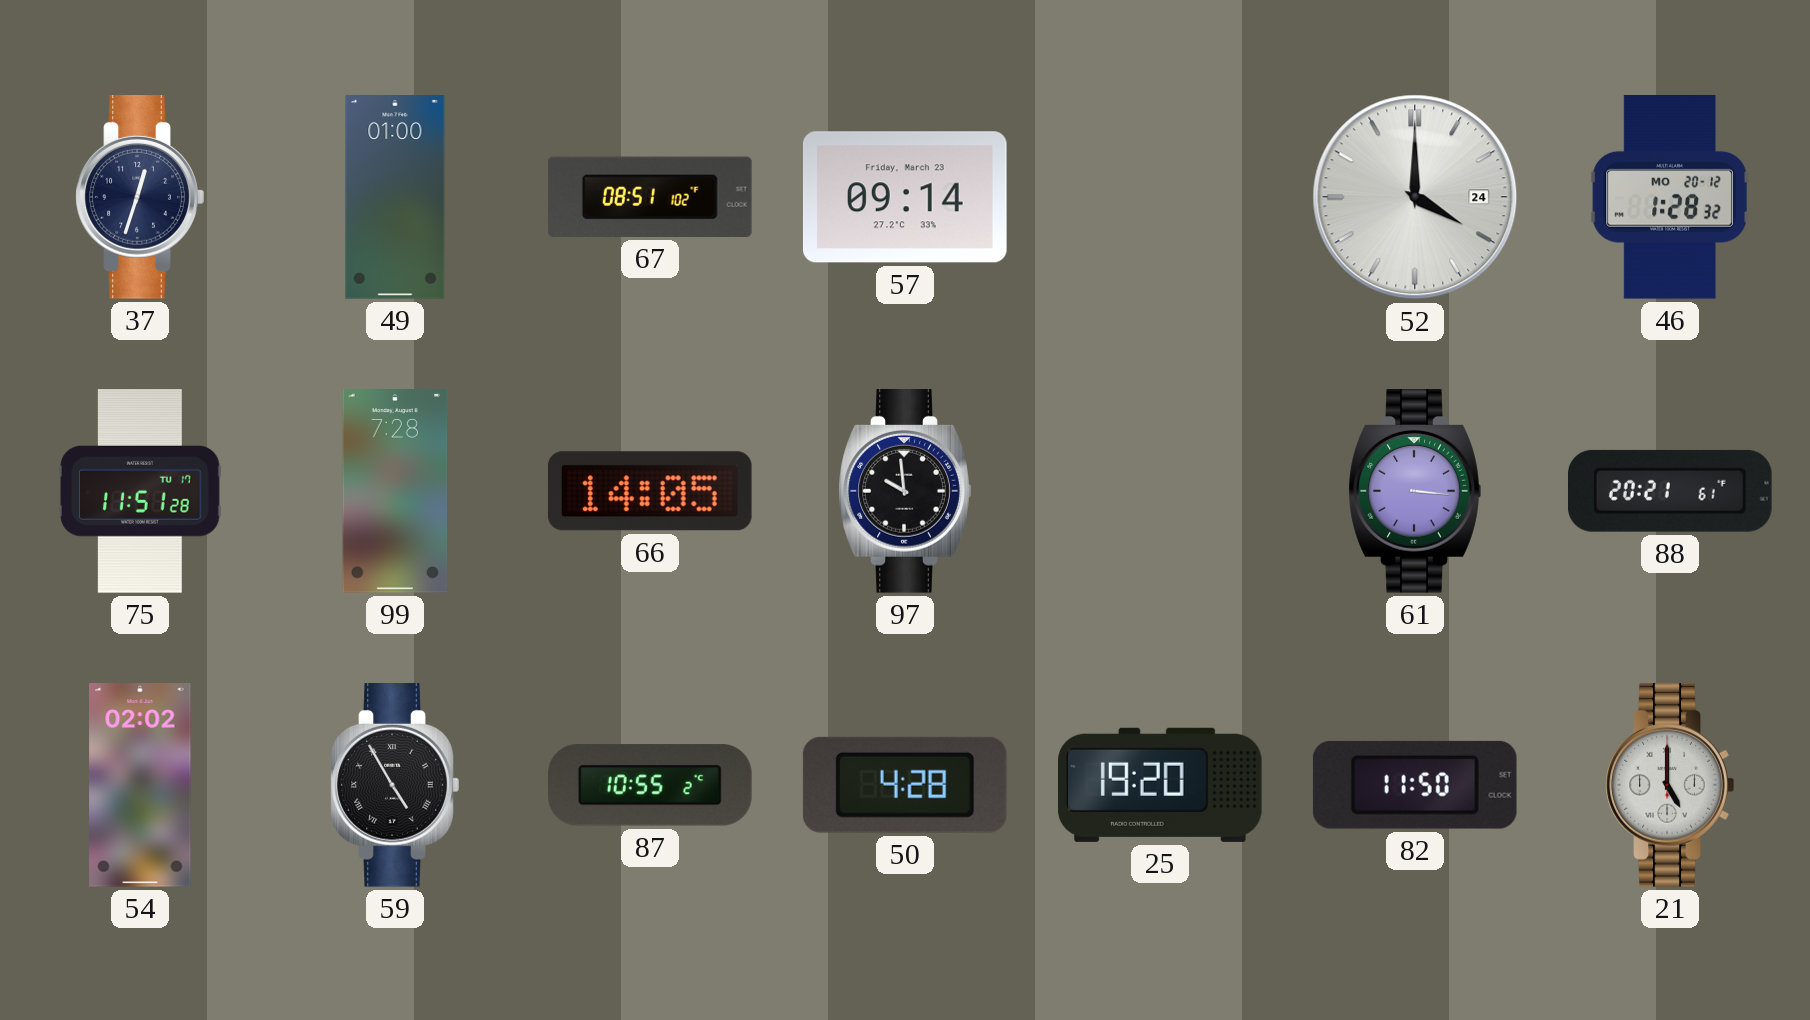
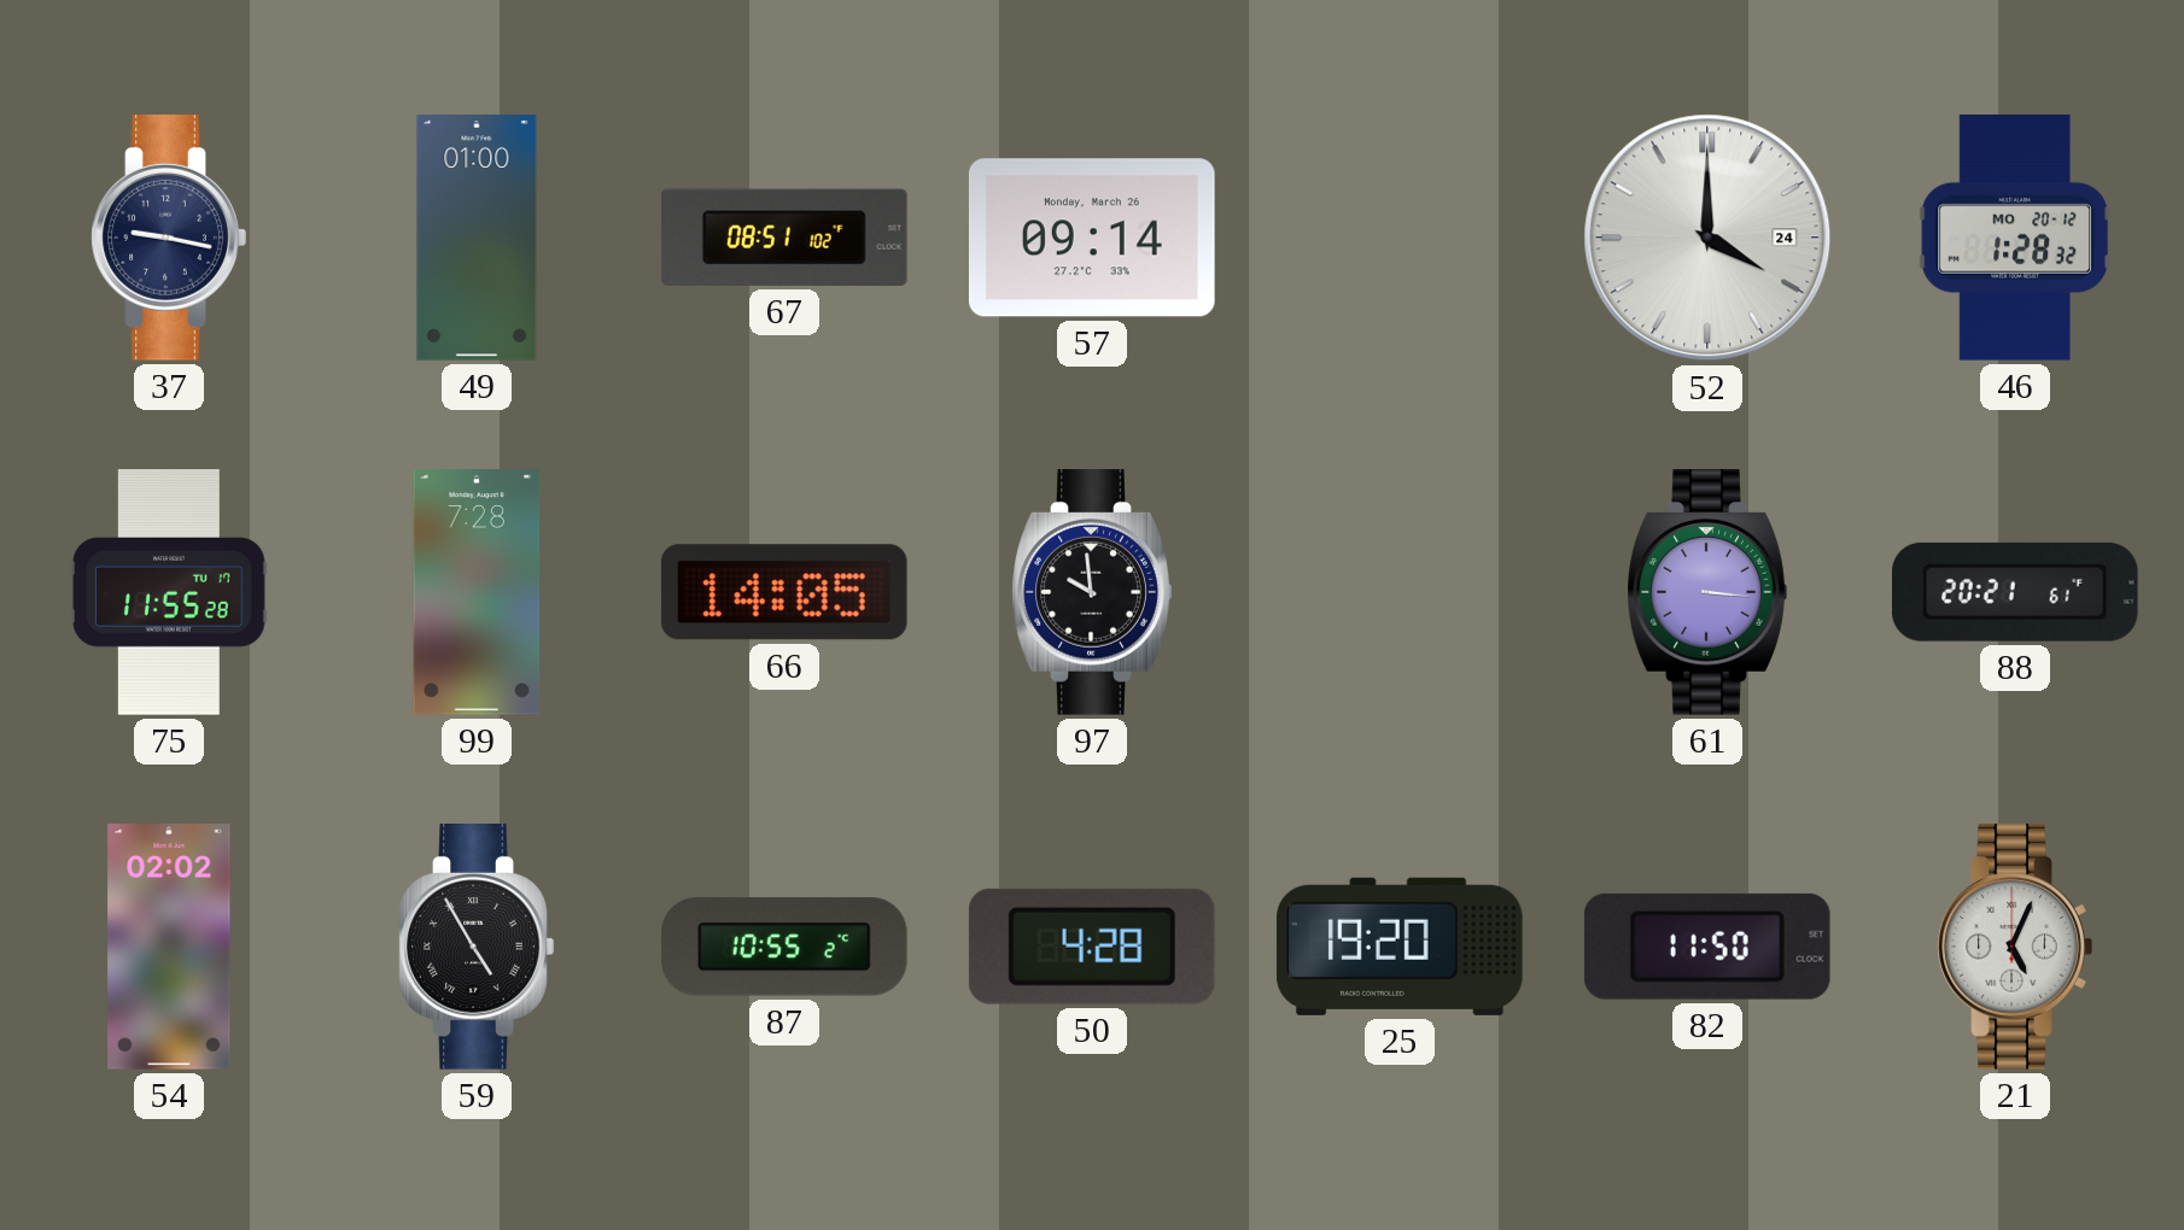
37: 12:33 -> 9:17
57 date: Friday, March 23 -> Monday, March 26
75: 11:51 -> 11:55
21: 5:00 -> 5:04
